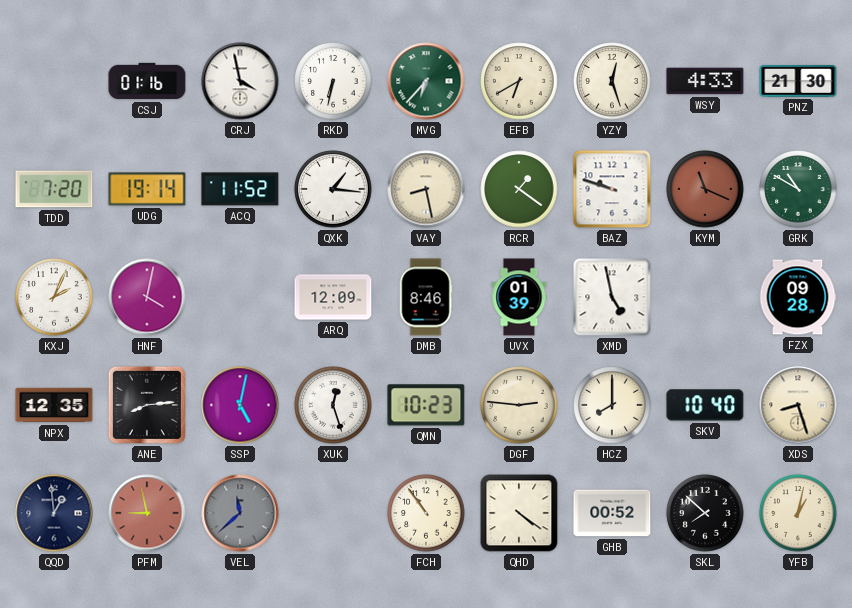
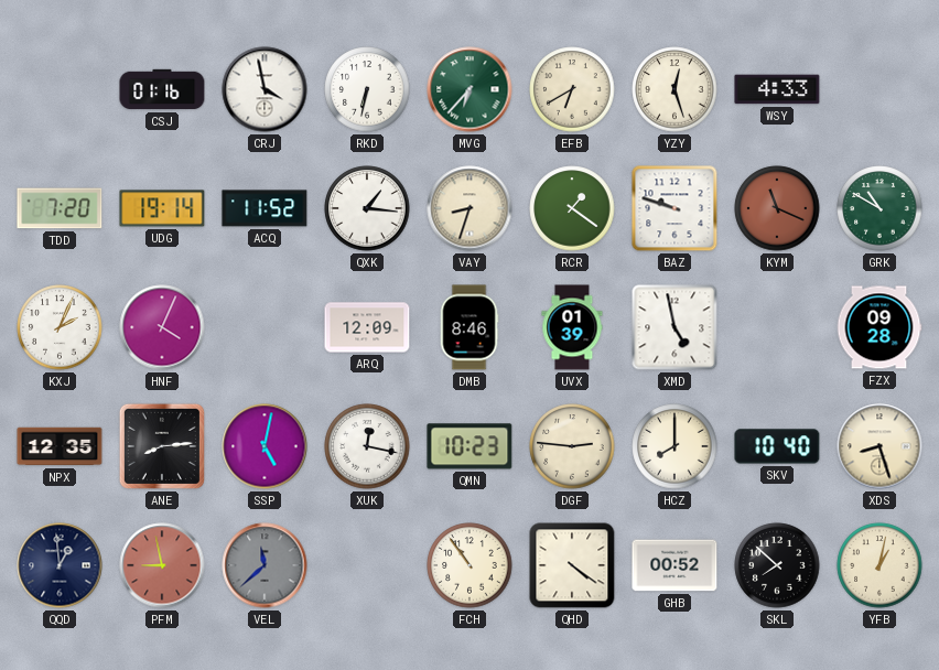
PNZ: 21:30 -> none
VAY: 8:28 -> 8:33
HNF: 4:02 -> 4:04
XUK: 12:27 -> 12:17
